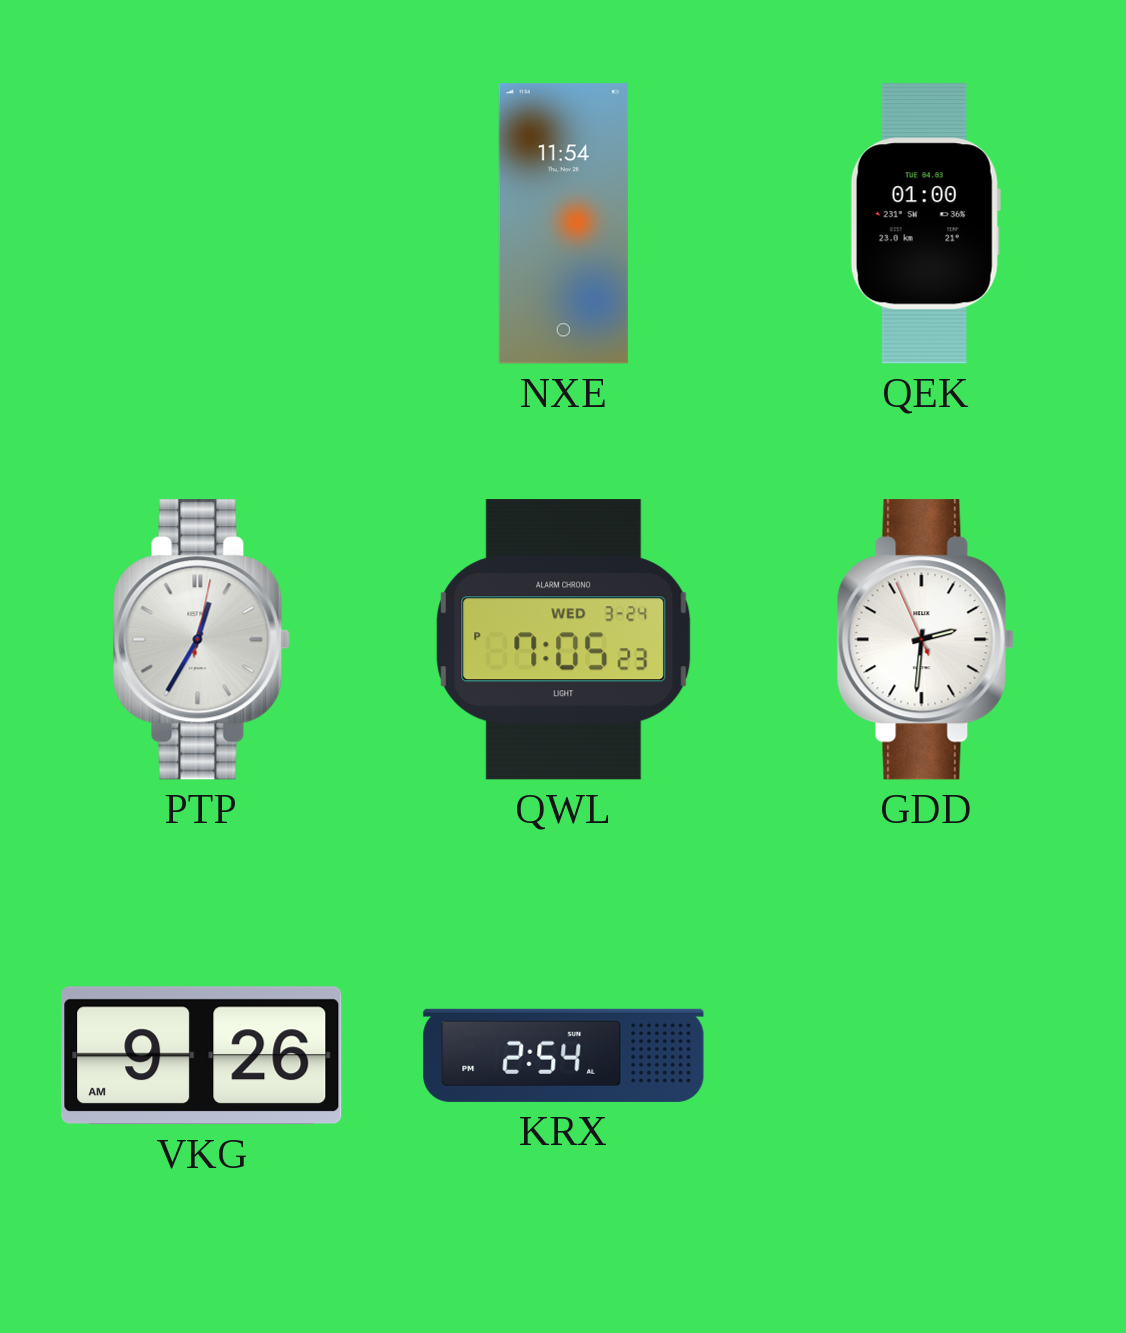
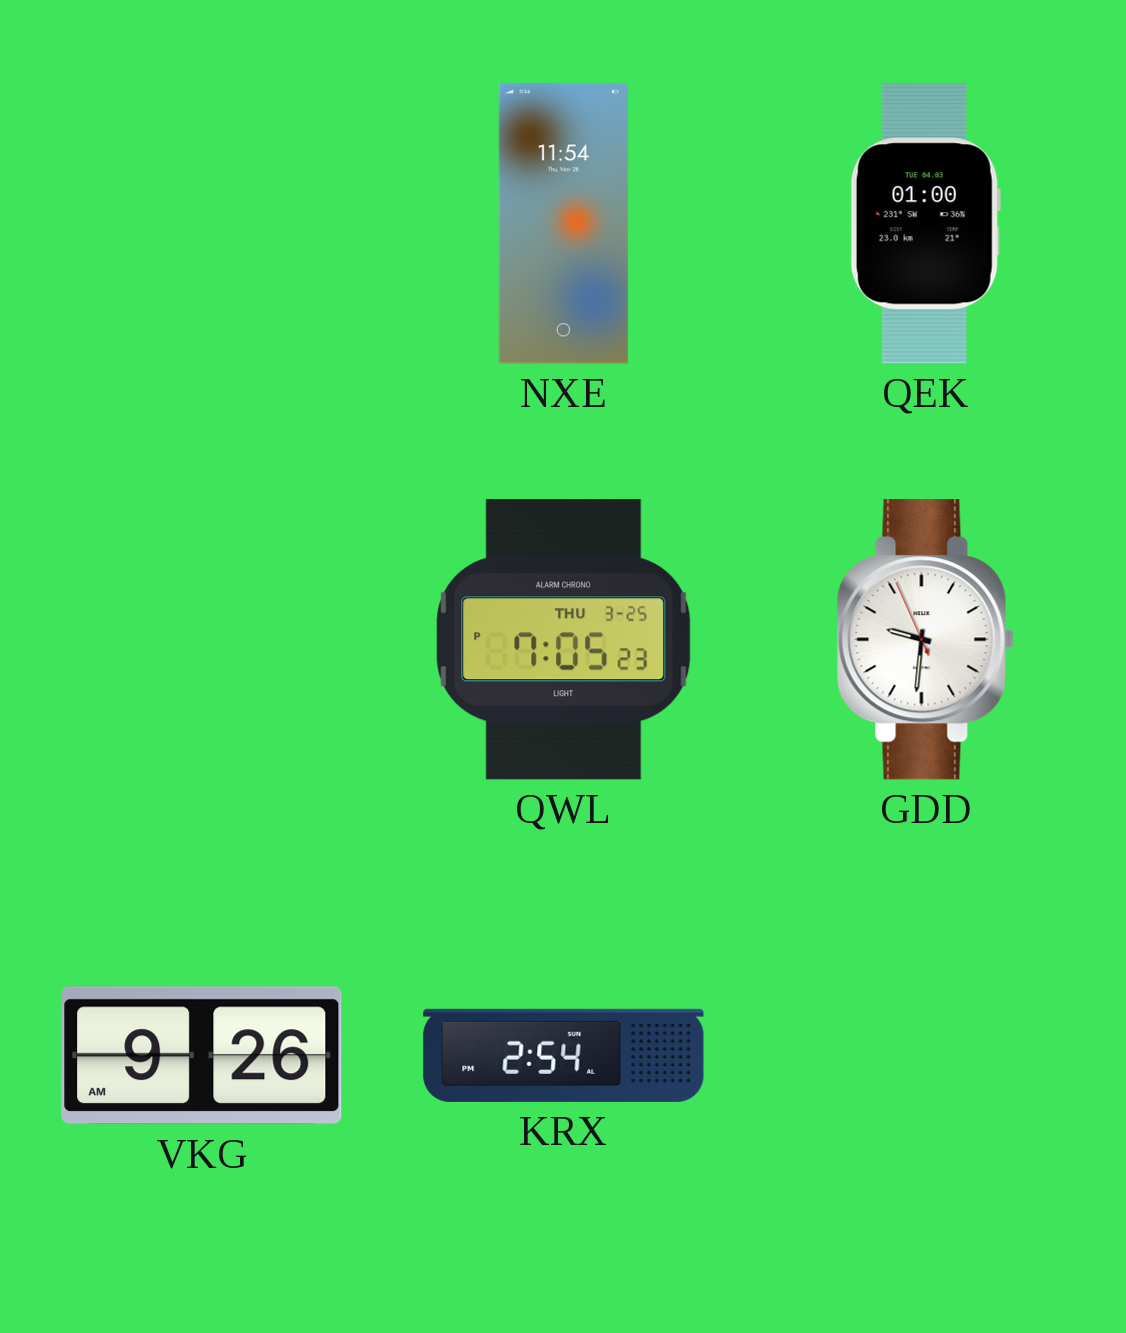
PTP: 12:35 -> none
QWL date: WED 3-24 -> THU 3-25
GDD: 2:30 -> 9:30
